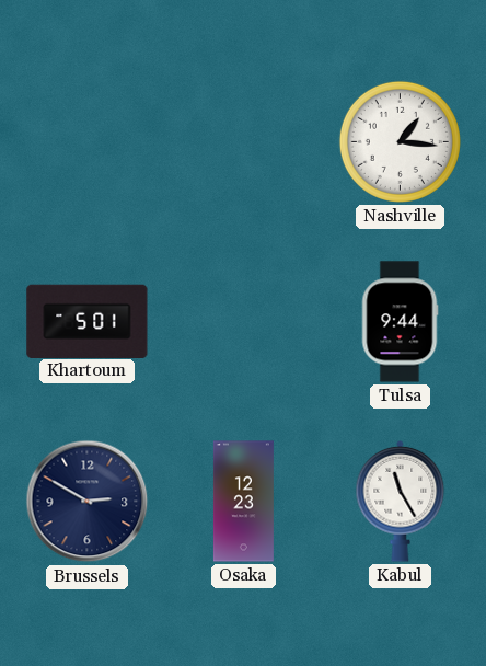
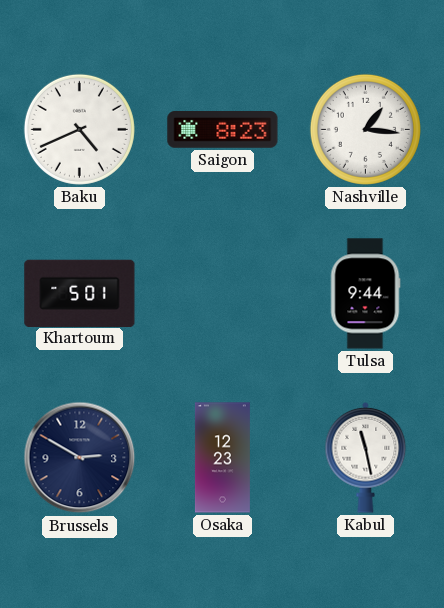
Baku: none -> 4:41
Saigon: none -> 8:23
Kabul: 11:25 -> 11:28
